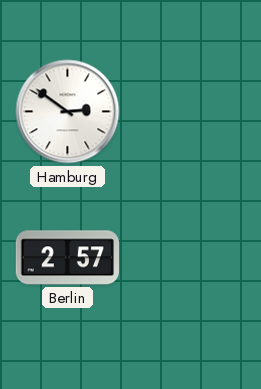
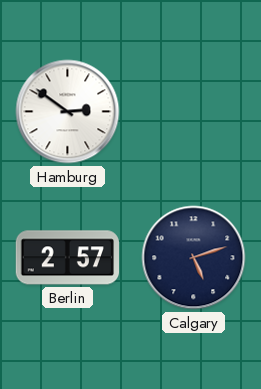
Calgary: none -> 5:12
